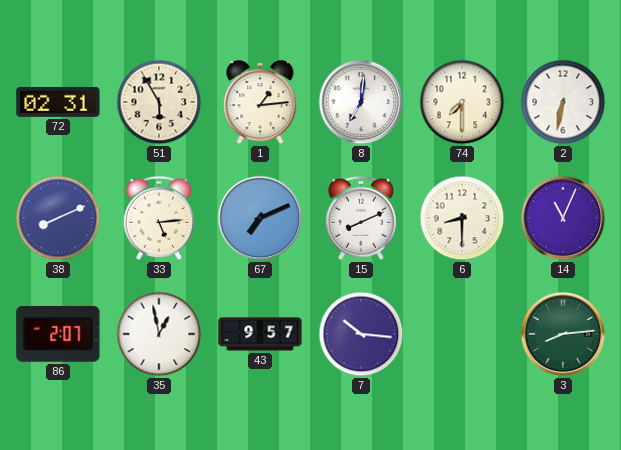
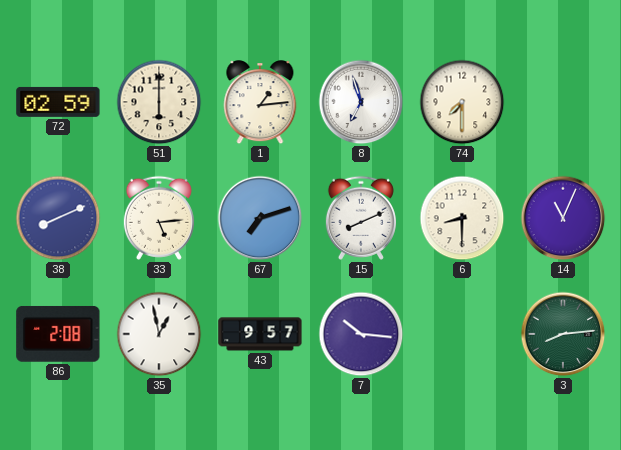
72: 02:31 -> 02:59
51: 5:55 -> 6:00
8: 7:01 -> 6:57
2: 6:32 -> none
67: 7:11 -> 7:12
86: 2:07 -> 2:08
